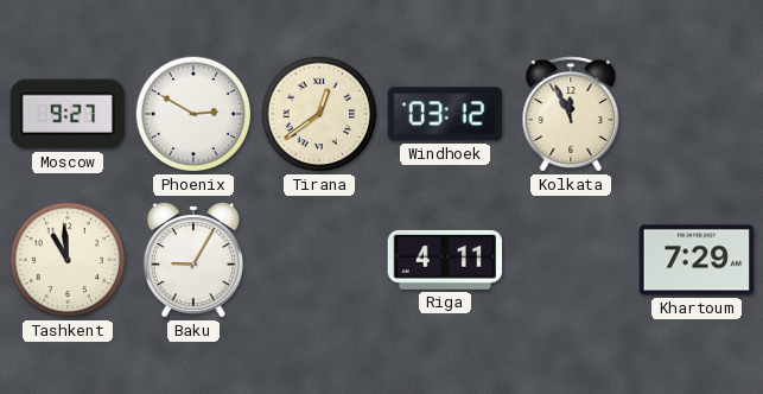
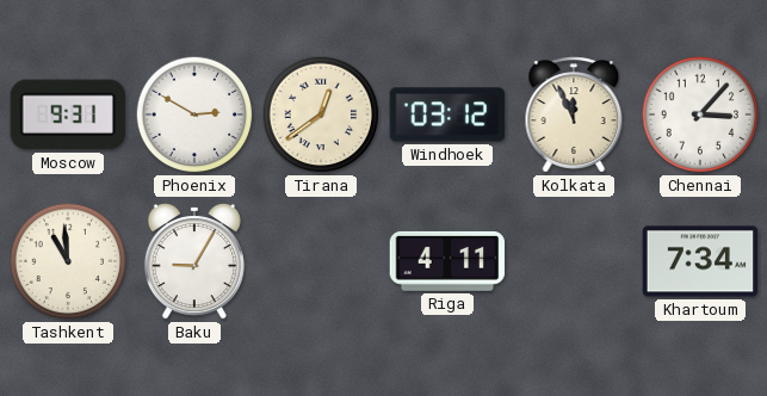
Moscow: 9:27 -> 9:31
Chennai: none -> 3:07
Khartoum: 7:29 -> 7:34
